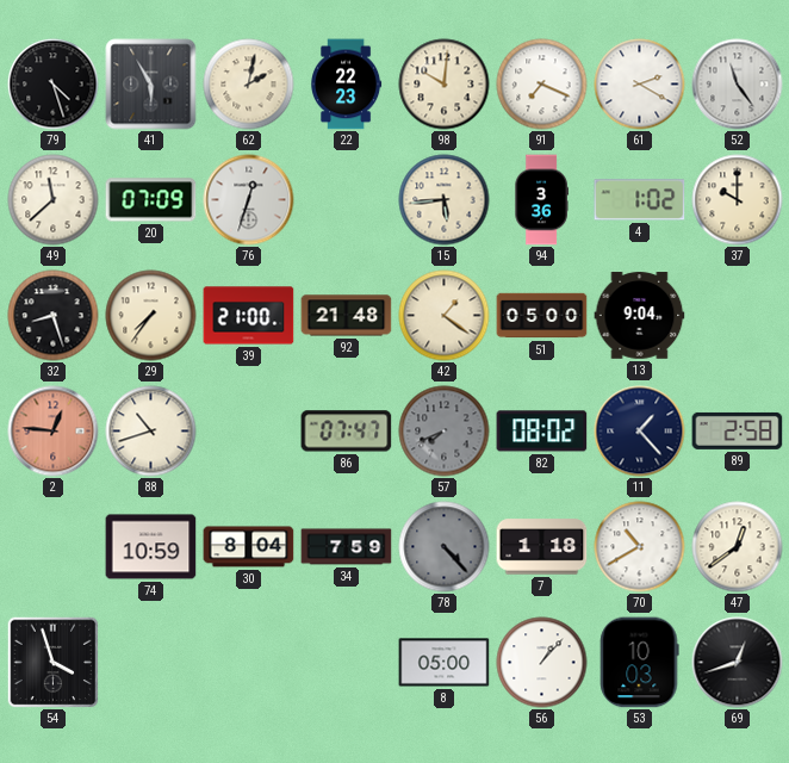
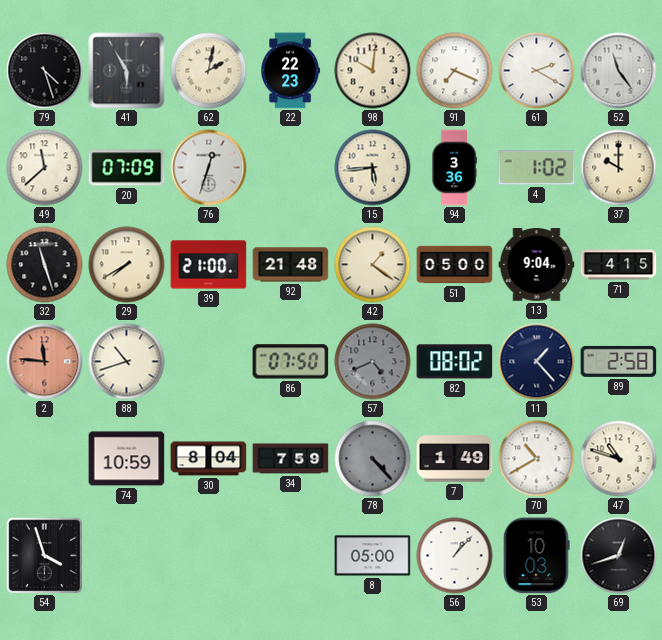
32: 8:27 -> 11:27
29: 7:36 -> 7:40
71: none -> 4:15
2: 12:46 -> 11:46
86: 07:47 -> 07:50
57: 7:41 -> 4:41
7: 1:18 -> 1:49
47: 12:39 -> 10:48
